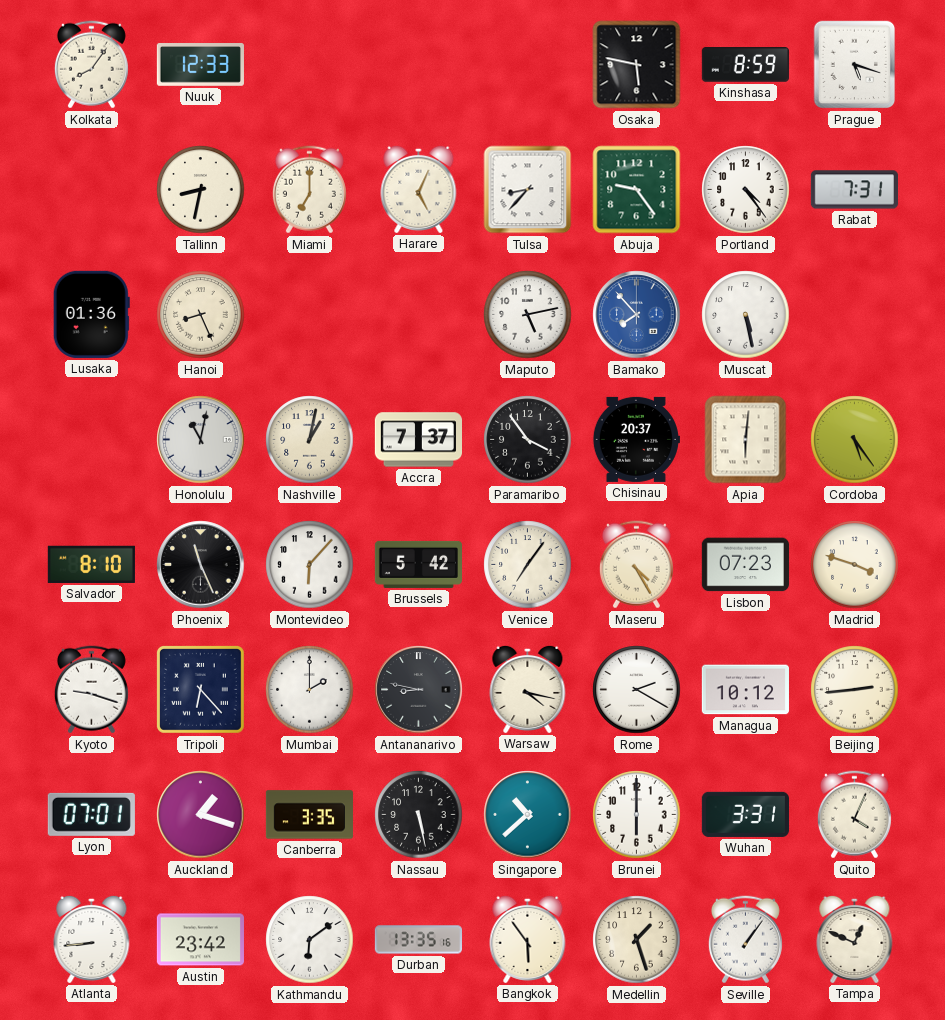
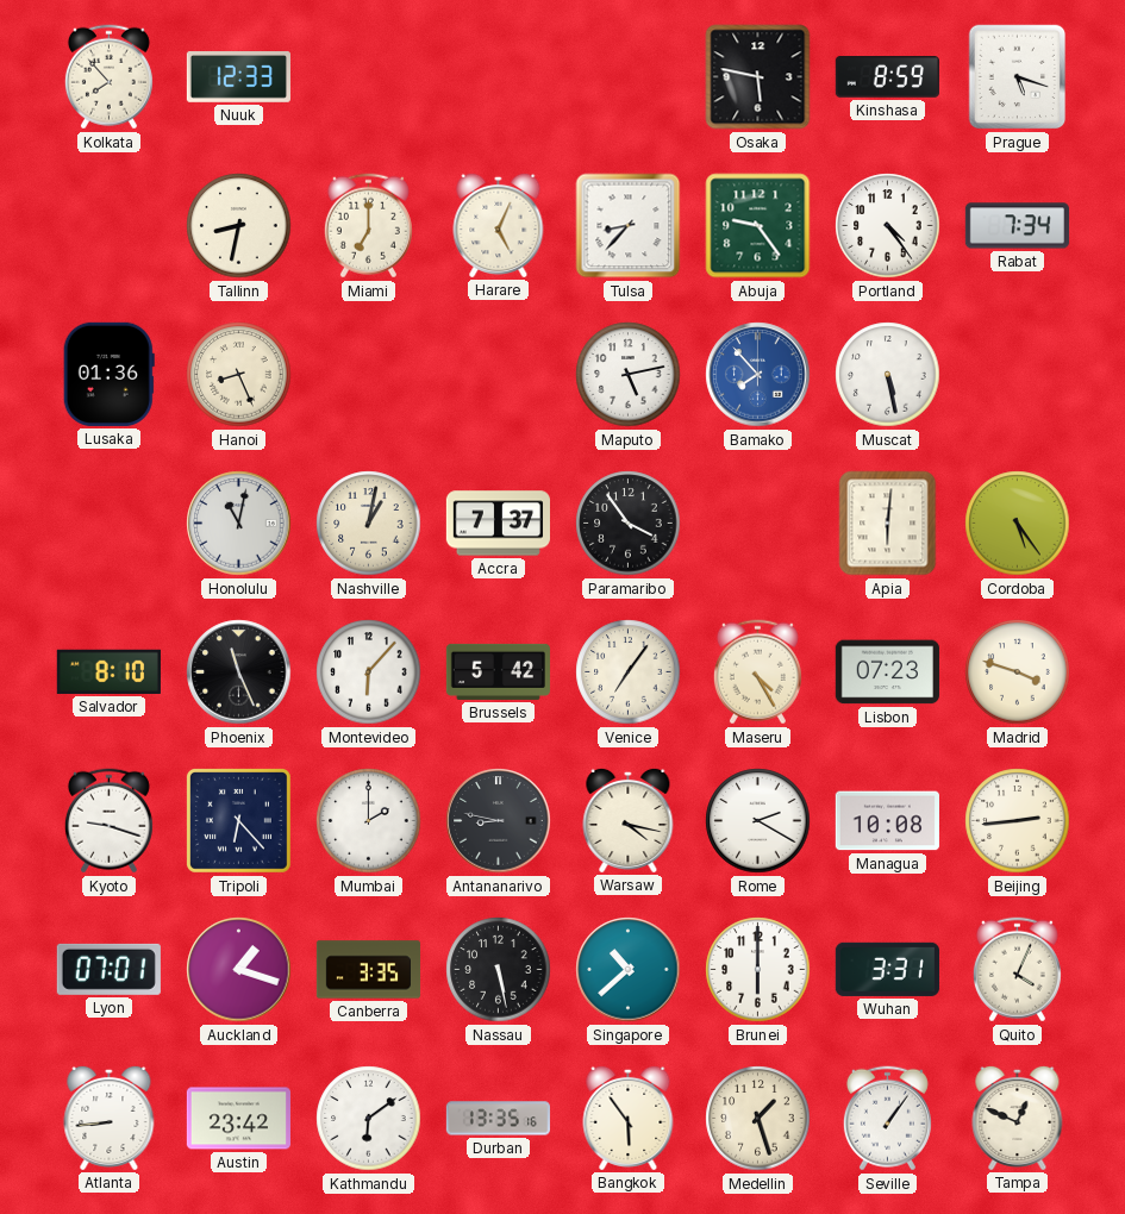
Kolkata: 8:06 -> 7:53
Rabat: 7:31 -> 7:34
Chisinau: 20:37 -> none
Managua: 10:12 -> 10:08
